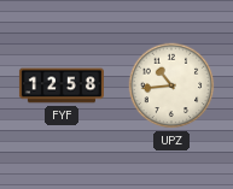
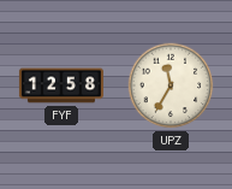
UPZ: 10:44 -> 11:35
